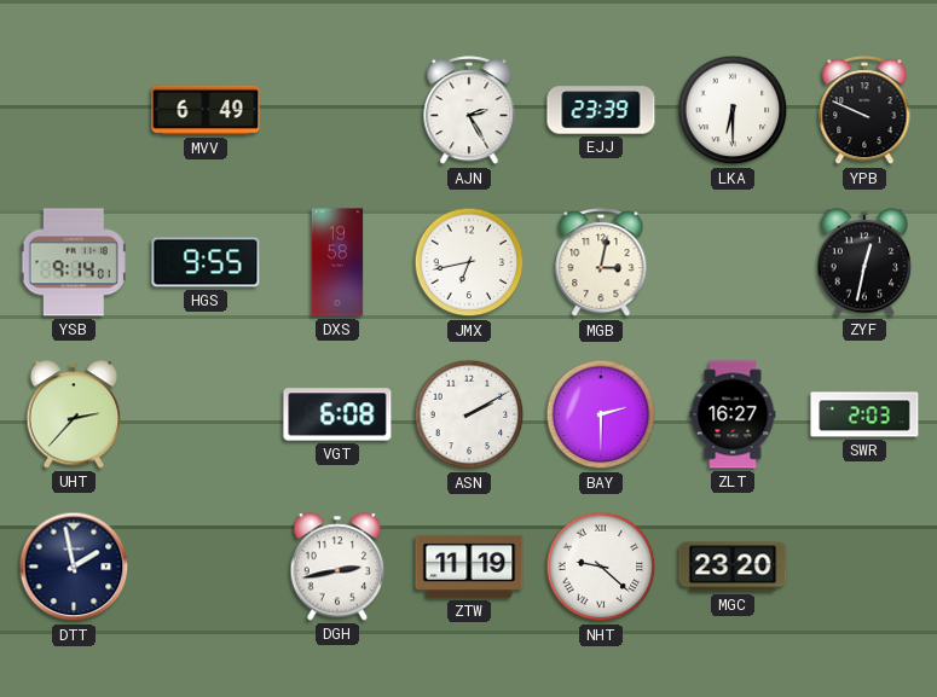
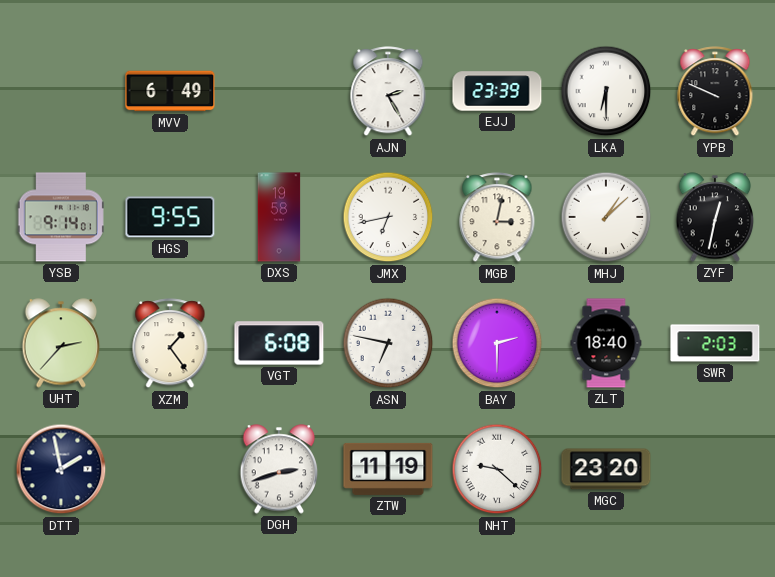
MHJ: none -> 1:08
XZM: none -> 1:24
ASN: 2:10 -> 6:47
ZLT: 16:27 -> 18:40
DGH: 2:43 -> 2:42
